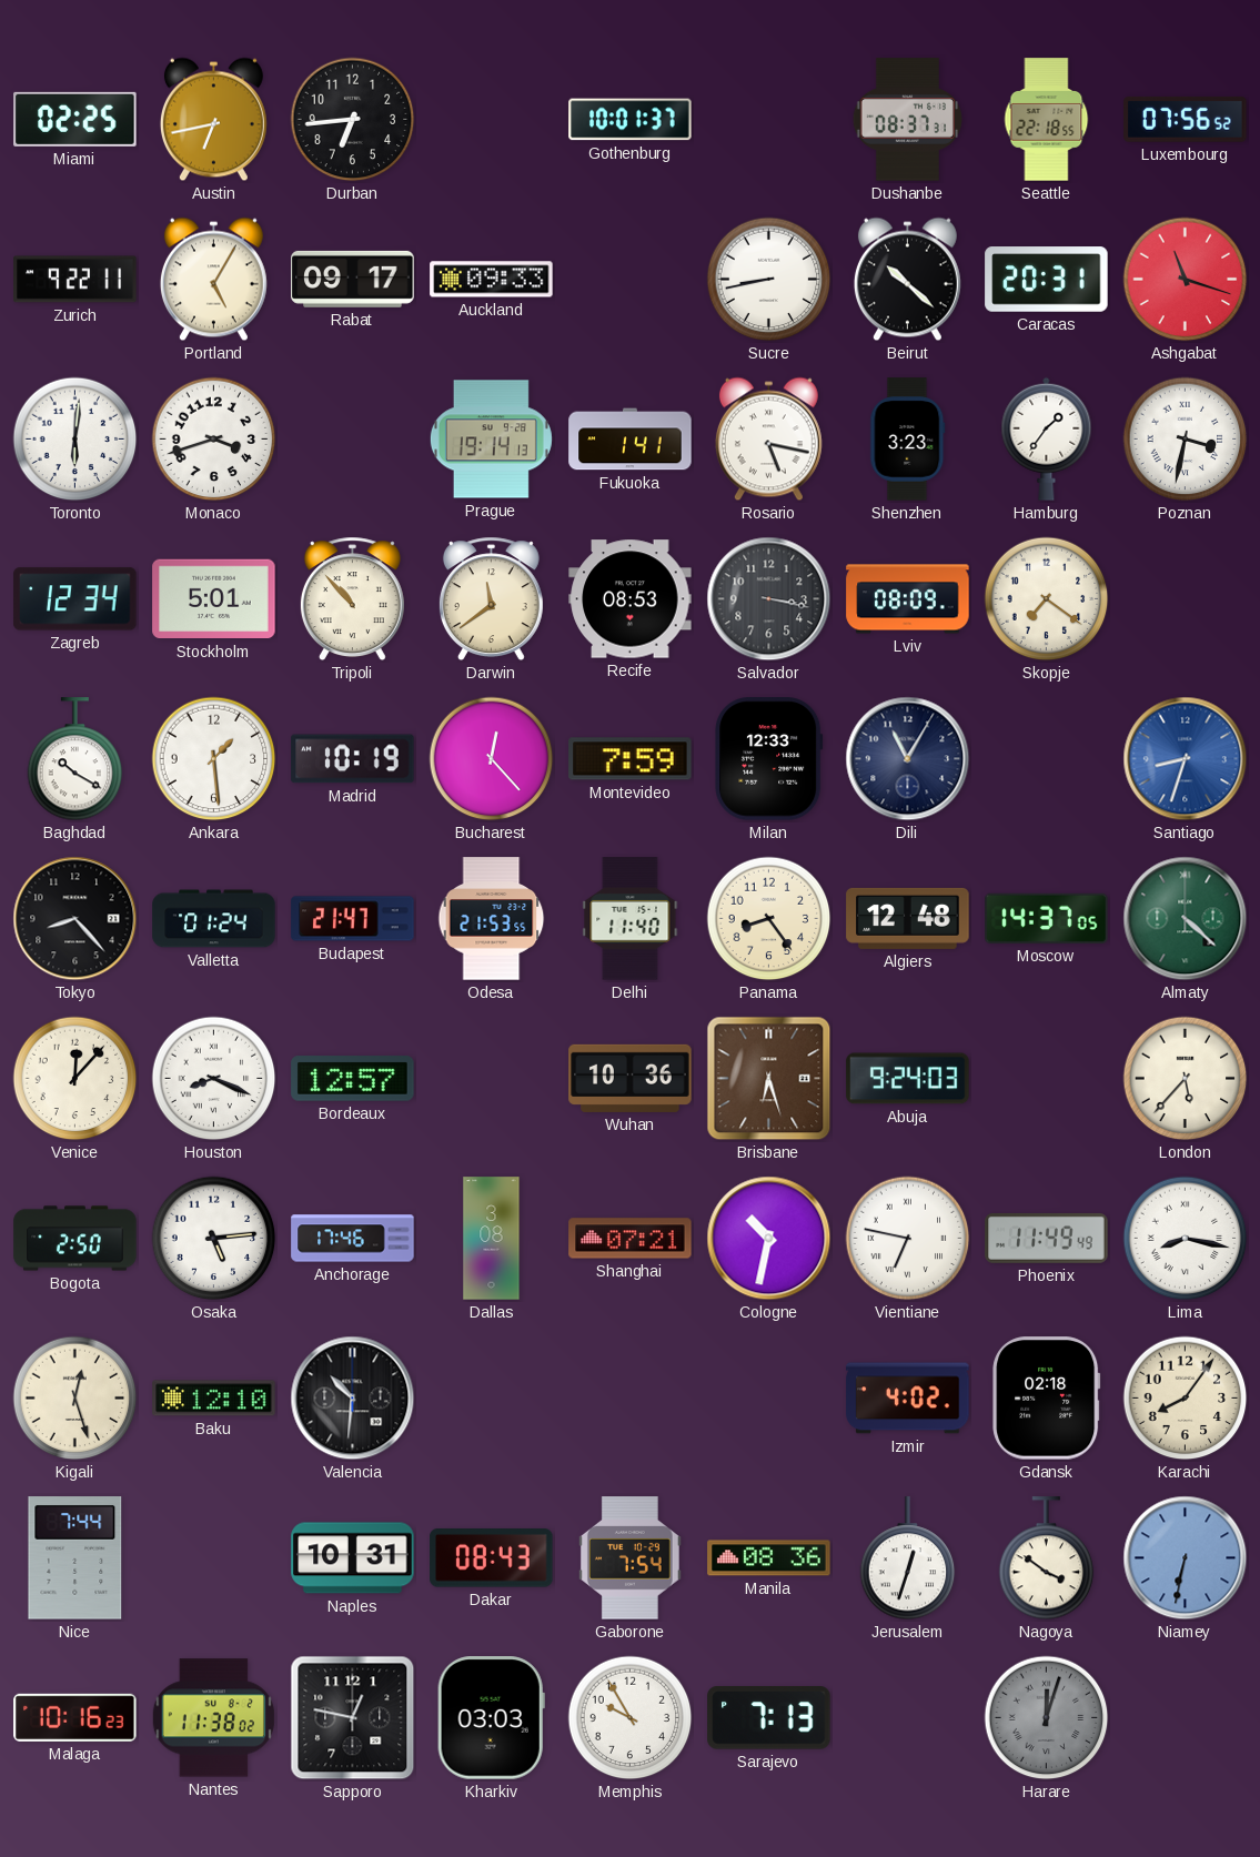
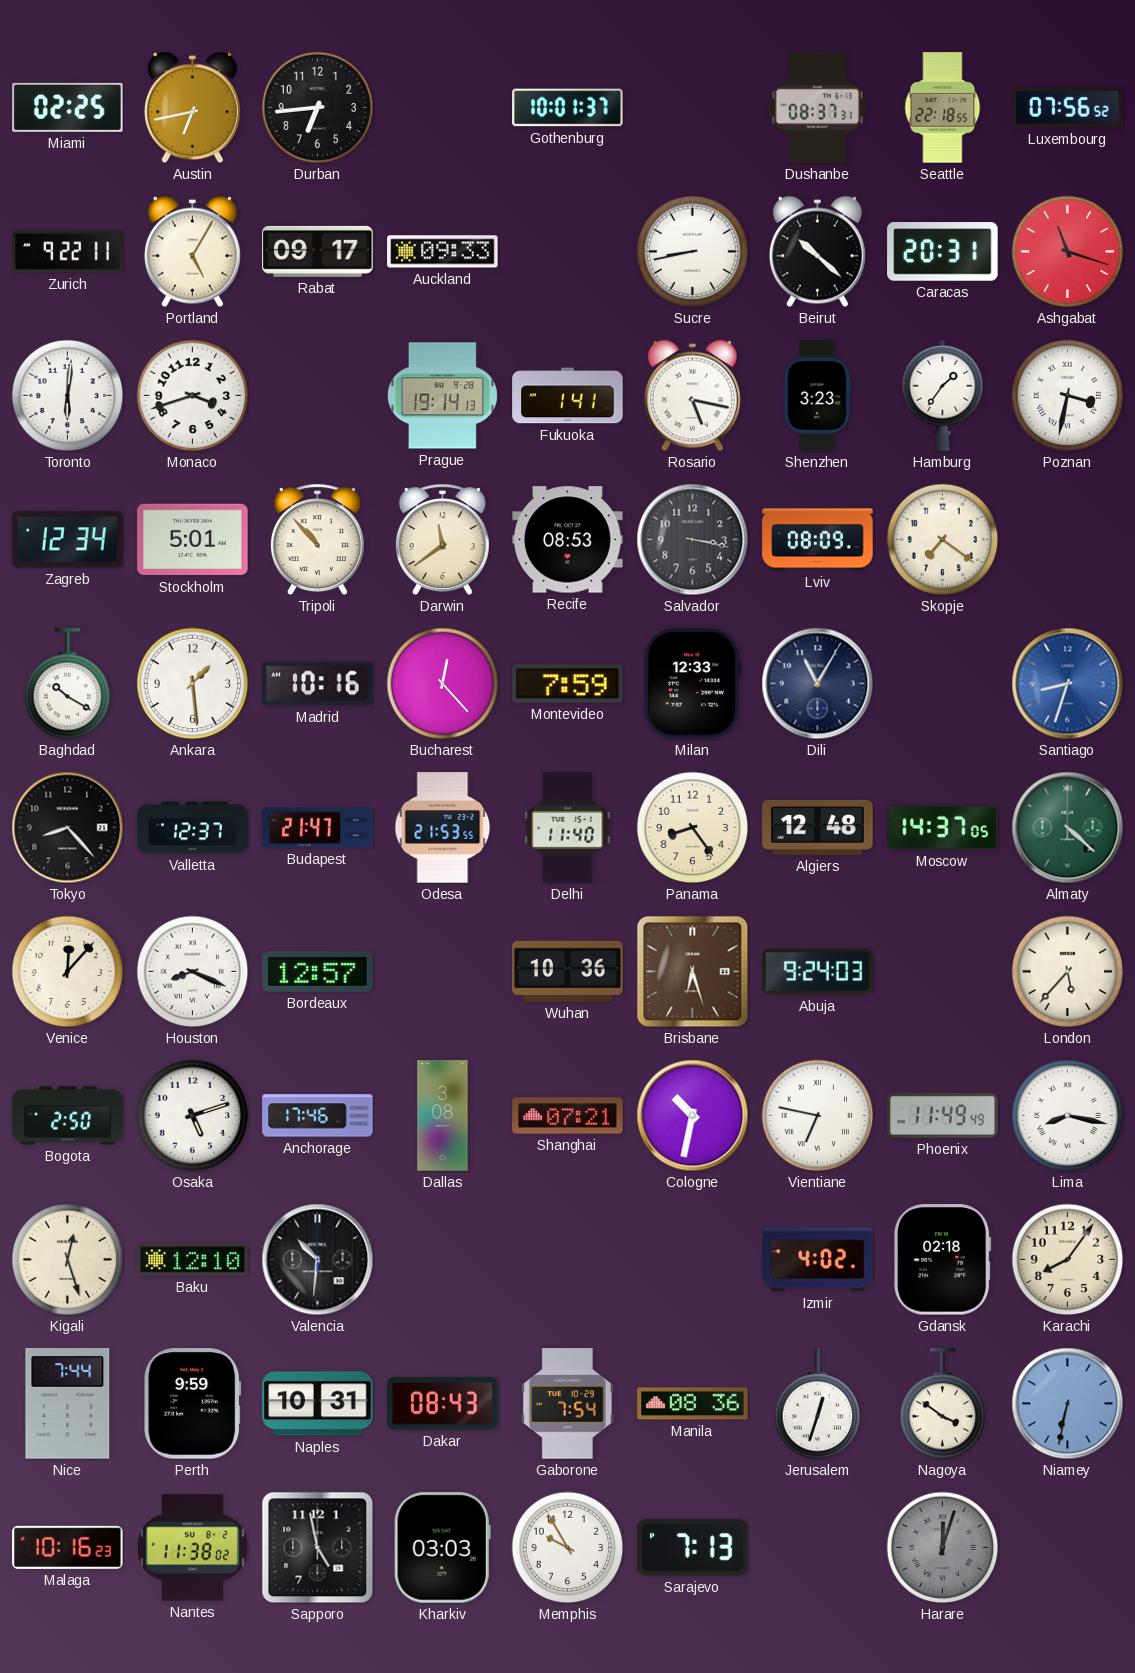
Madrid: 10:19 -> 10:16
Valletta: 01:24 -> 12:37
Osaka: 5:14 -> 5:12
Perth: none -> 9:59
Sapporo: 12:47 -> 4:58
